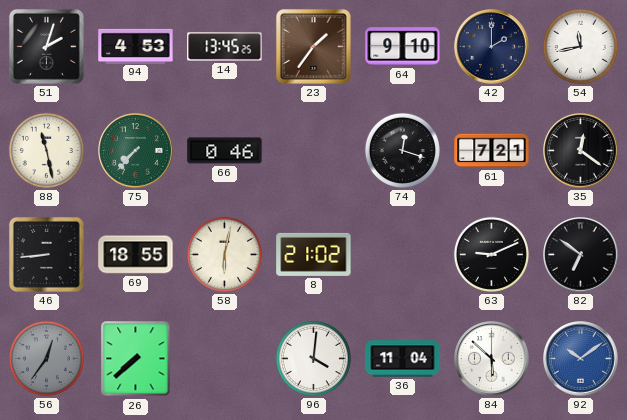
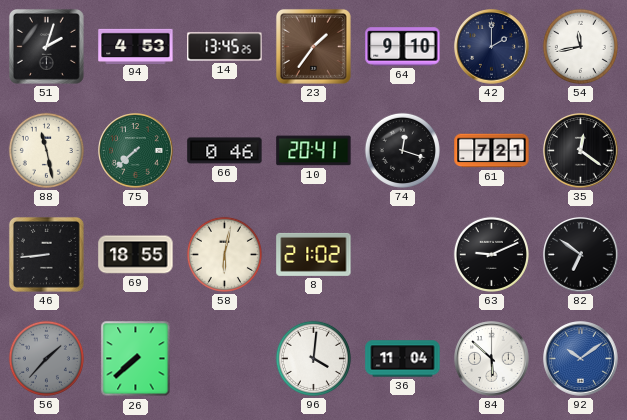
75: 7:37 -> 7:38
10: none -> 20:41
56: 12:36 -> 1:37
